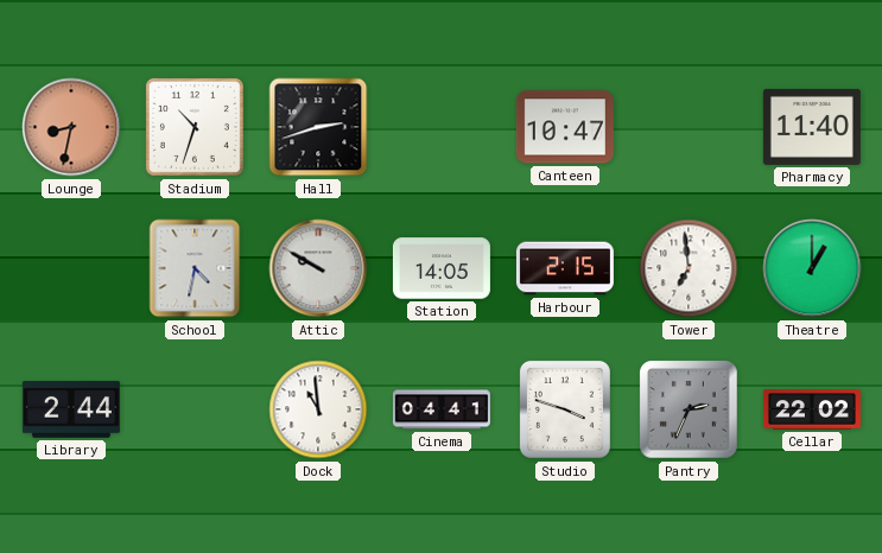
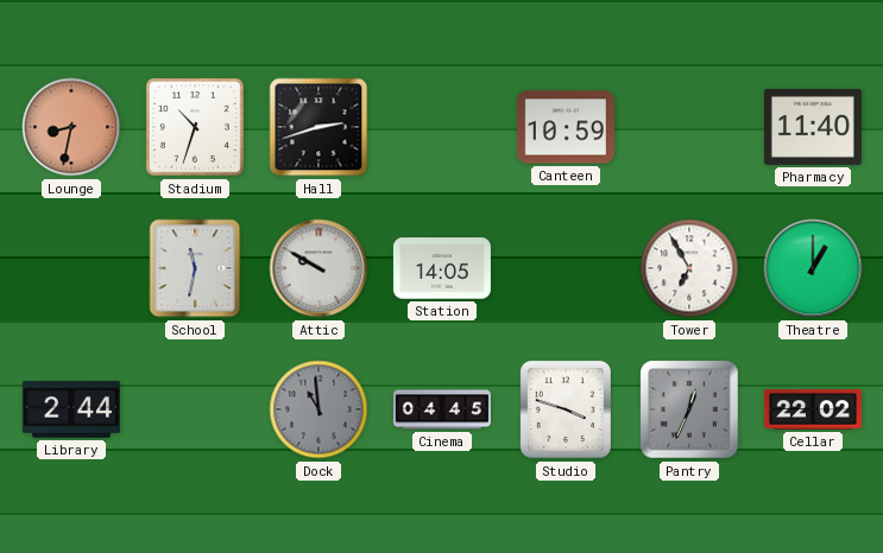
Canteen: 10:47 -> 10:59
School: 4:32 -> 11:32
Harbour: 2:15 -> none
Tower: 6:59 -> 6:55
Dock dial: white -> grey
Cinema: 04:41 -> 04:45
Pantry: 2:34 -> 12:34
